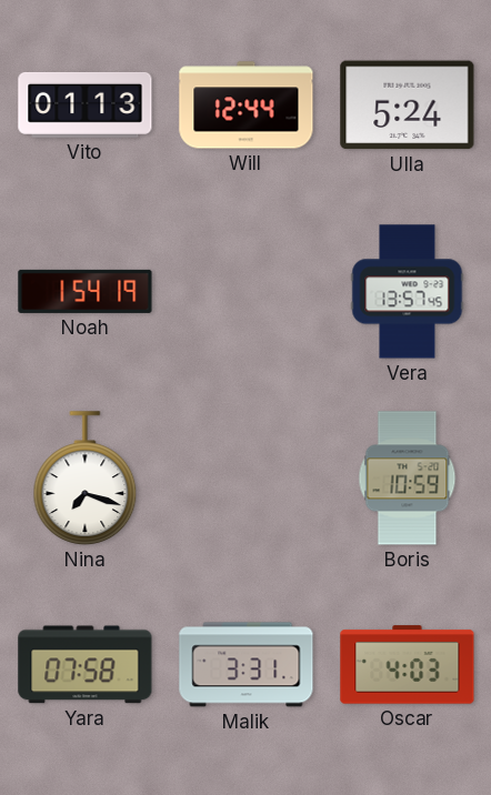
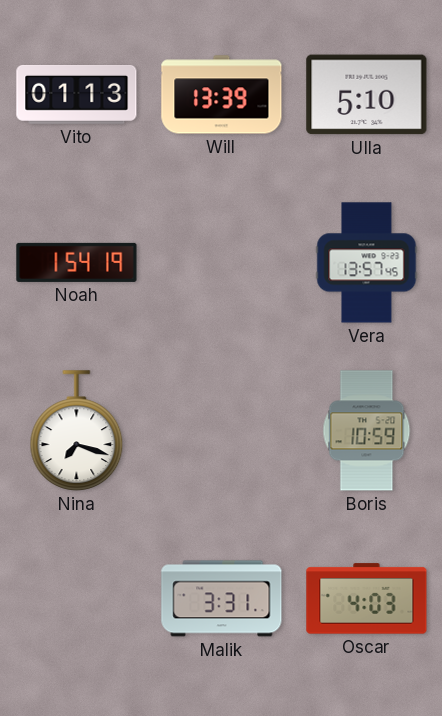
Will: 12:44 -> 13:39
Ulla: 5:24 -> 5:10
Yara: 07:58 -> none
